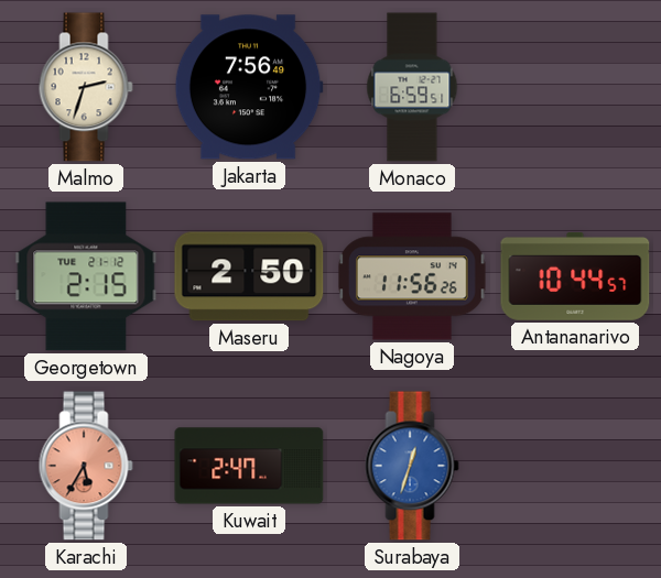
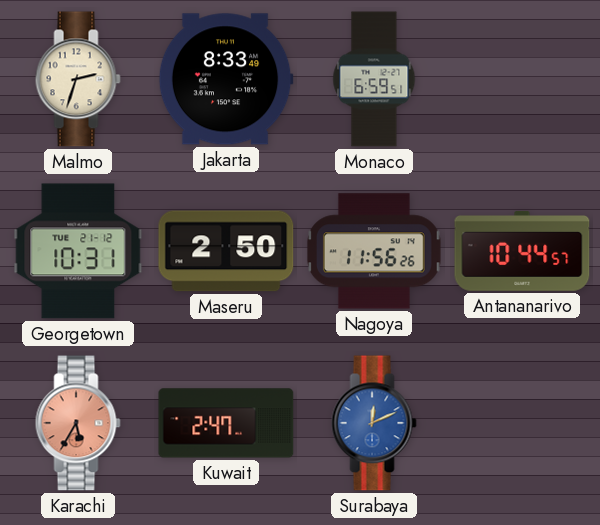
Jakarta: 7:56 -> 8:33
Georgetown: 2:15 -> 10:31
Surabaya: 12:33 -> 12:11
